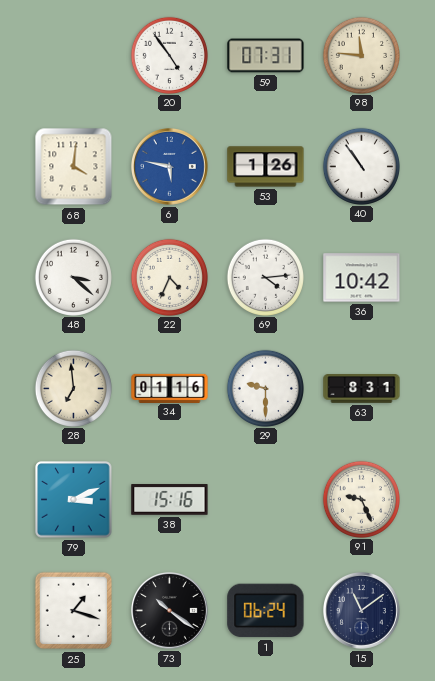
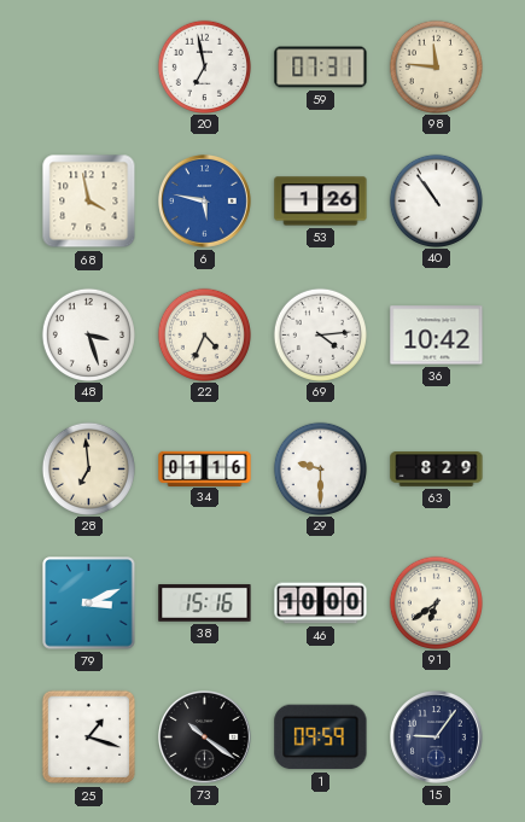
20: 4:54 -> 6:58
68: 4:01 -> 3:58
48: 3:22 -> 3:27
63: 8:31 -> 8:29
46: none -> 10:00
91: 9:26 -> 6:39
1: 06:24 -> 09:59
15: 11:09 -> 9:06
